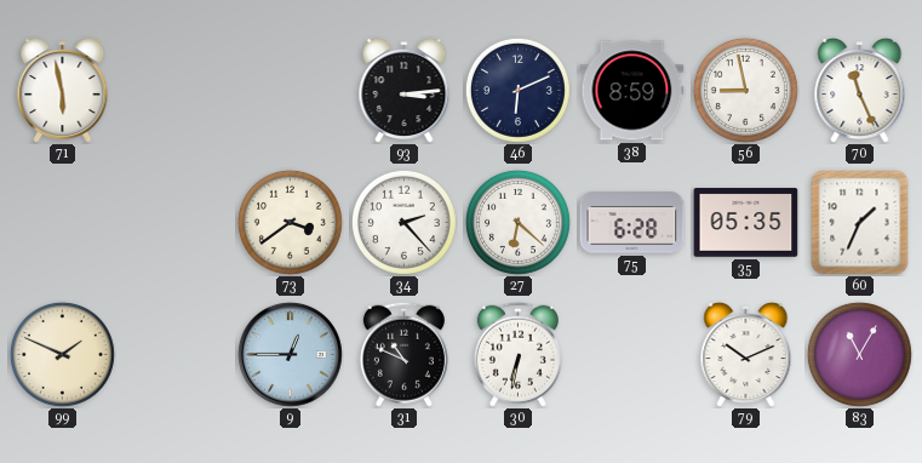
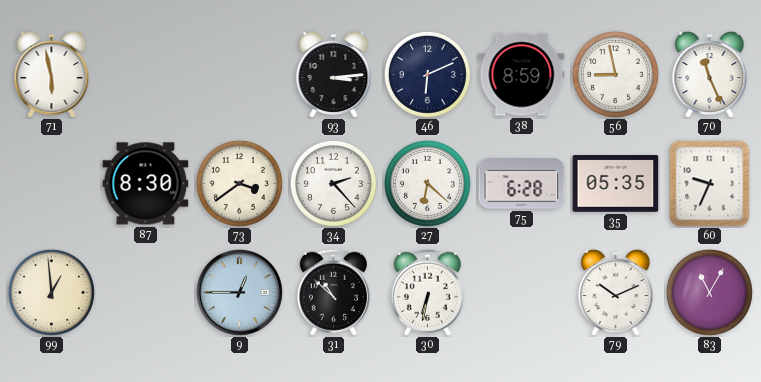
87: none -> 8:30
60: 1:34 -> 9:34
99: 1:49 -> 12:59
31: 10:49 -> 10:52
